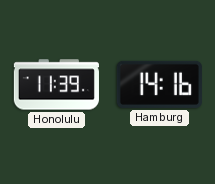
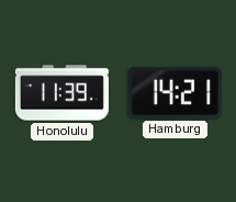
Hamburg: 14:16 -> 14:21
